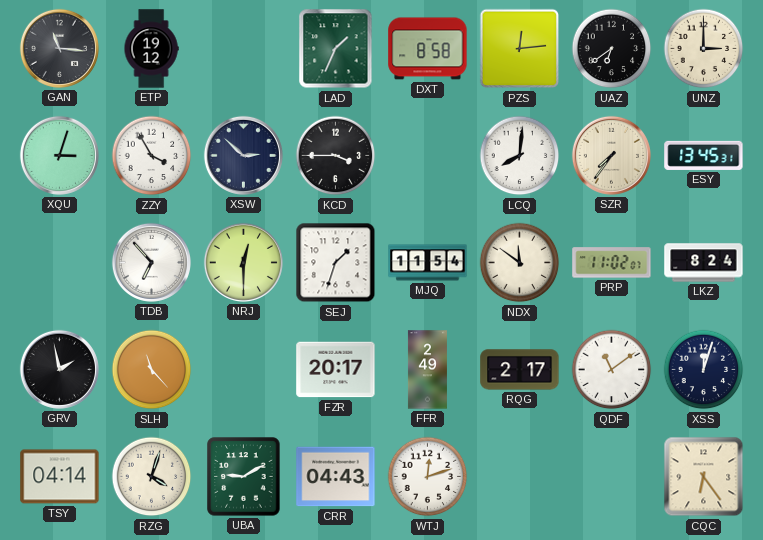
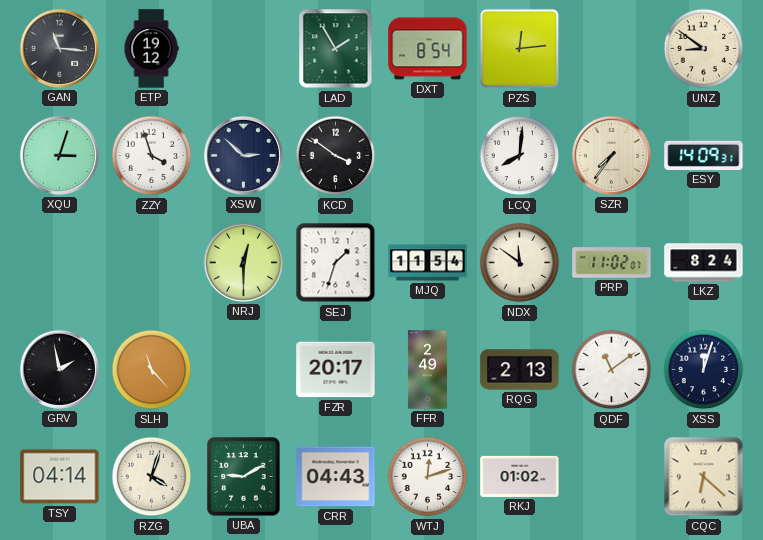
LAD: 1:34 -> 1:55
DXT: 8:58 -> 8:54
UAZ: 6:39 -> none
UNZ: 3:00 -> 8:51
ZZY: 3:55 -> 3:57
KCD: 3:45 -> 3:51
ESY: 13:45 -> 14:09
TDB: 6:53 -> none
RQG: 2:17 -> 2:13
RKJ: none -> 01:02
CQC: 6:24 -> 6:22
